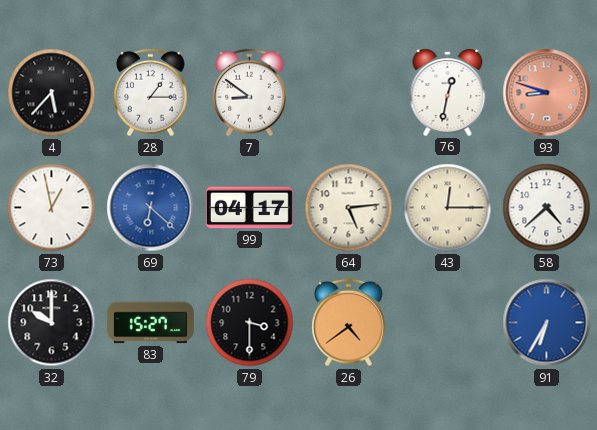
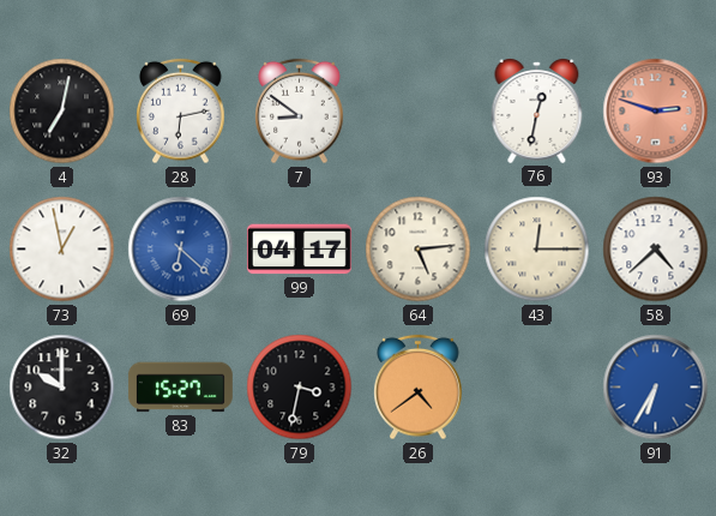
4: 5:37 -> 7:02
28: 1:15 -> 6:13
93: 8:48 -> 2:48
79: 3:30 -> 3:32
